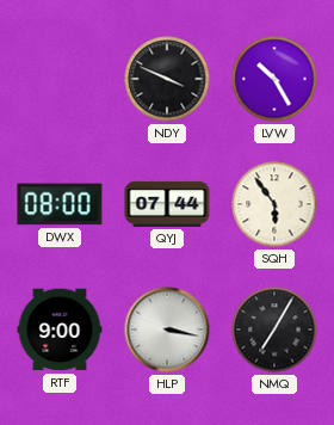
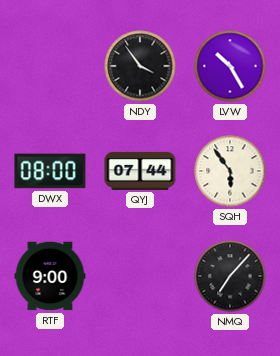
NDY: 3:49 -> 3:54
HLP: 3:17 -> none
NMQ: 7:05 -> 7:07
